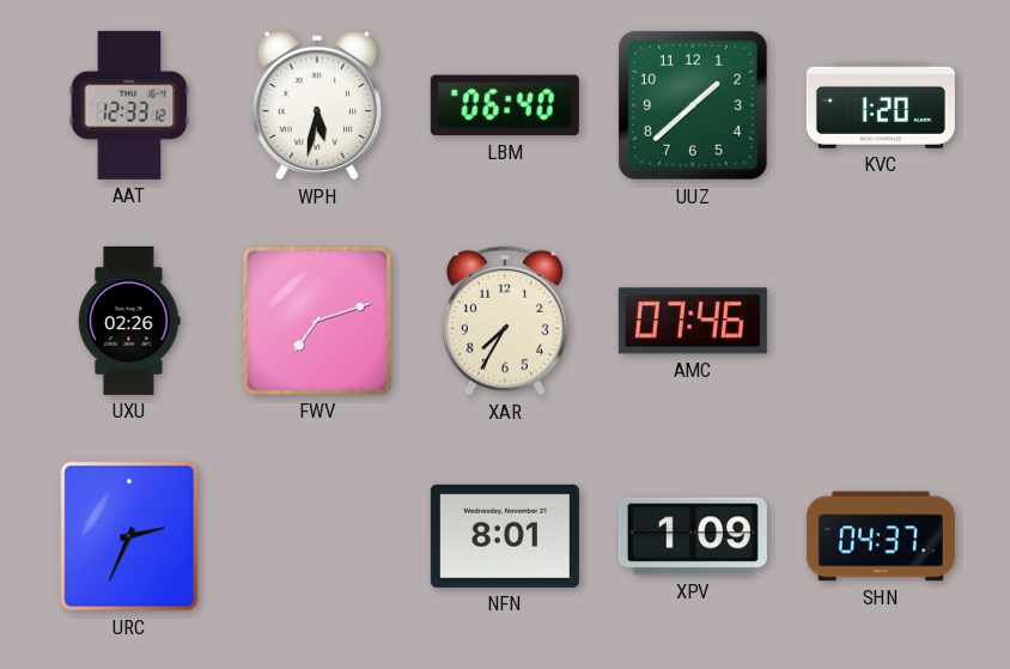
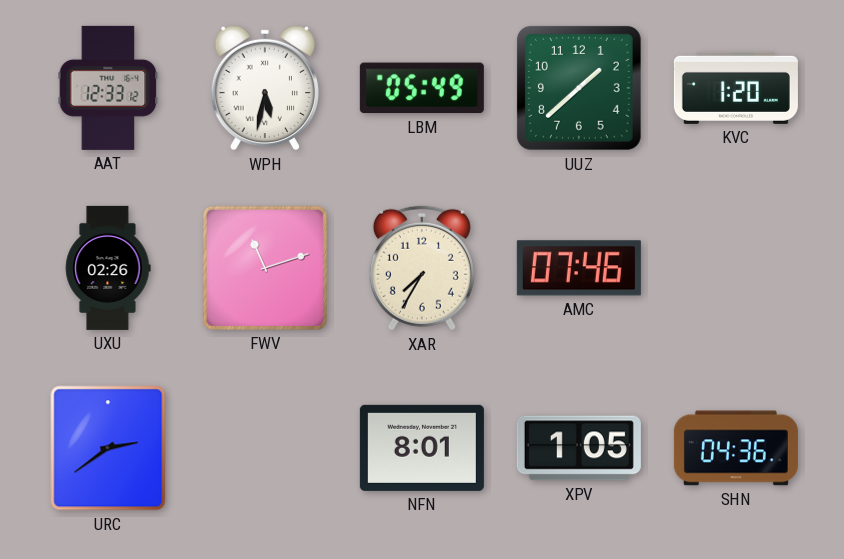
LBM: 06:40 -> 05:49
FWV: 7:12 -> 11:12
URC: 2:34 -> 2:39
XPV: 1:09 -> 1:05
SHN: 04:37 -> 04:36
